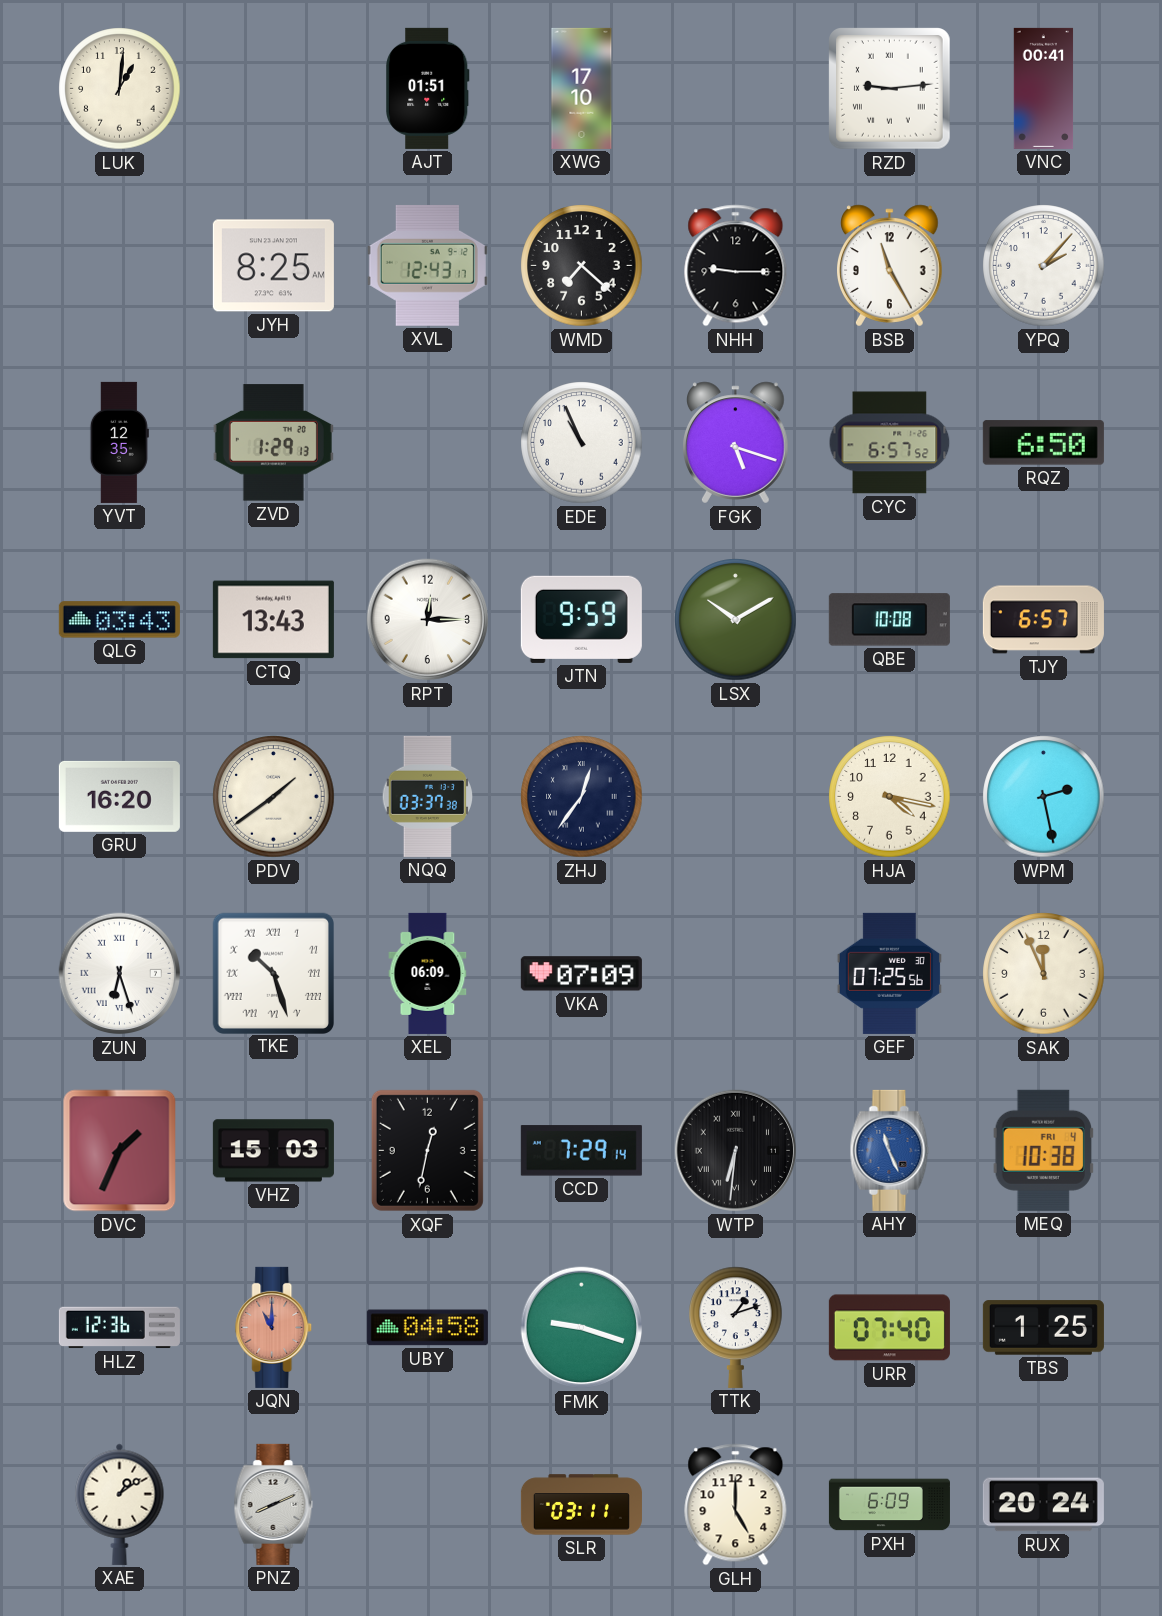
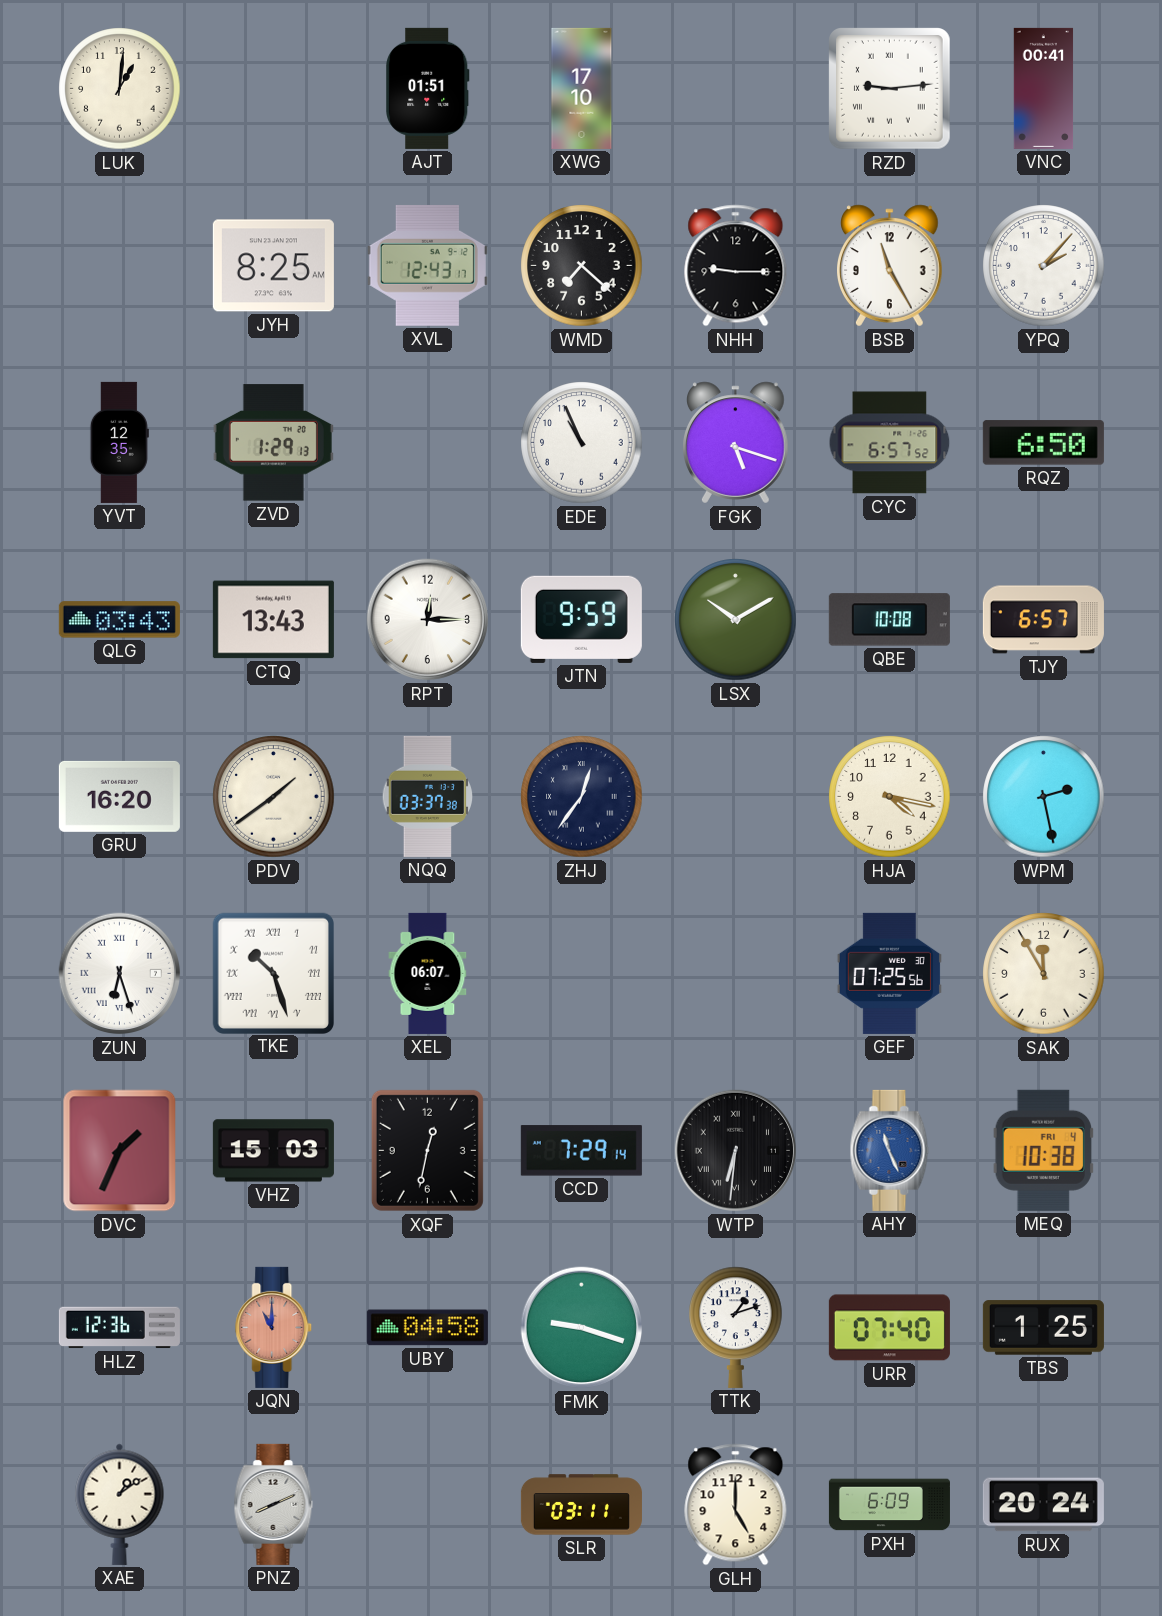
XEL: 06:09 -> 06:07
VKA: 07:09 -> none
SAK: 11:56 -> 11:55
